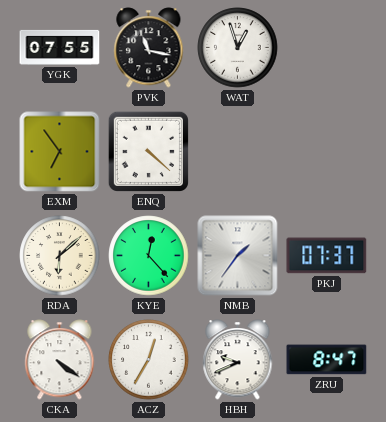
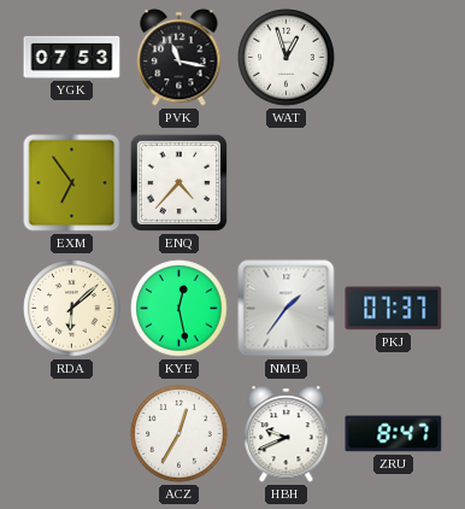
YGK: 07:55 -> 07:53
ENQ: 4:22 -> 4:37
KYE: 12:23 -> 12:28
CKA: 4:21 -> none
